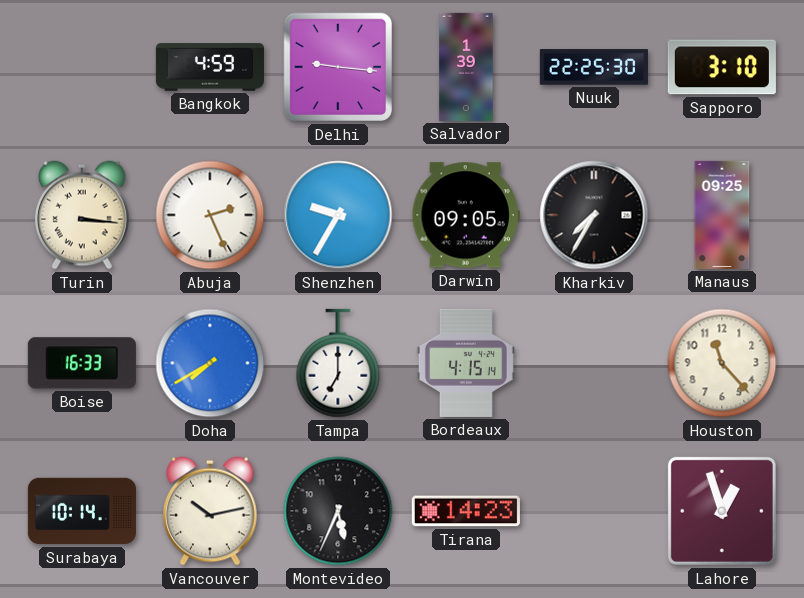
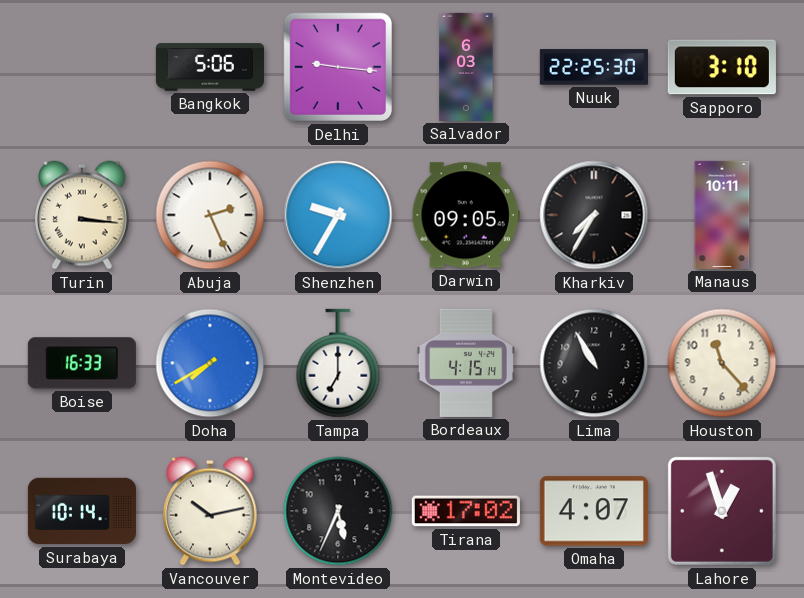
Bangkok: 4:59 -> 5:06
Salvador: 1:39 -> 6:03
Manaus: 09:25 -> 10:11
Lima: none -> 10:55
Tirana: 14:23 -> 17:02
Omaha: none -> 4:07
